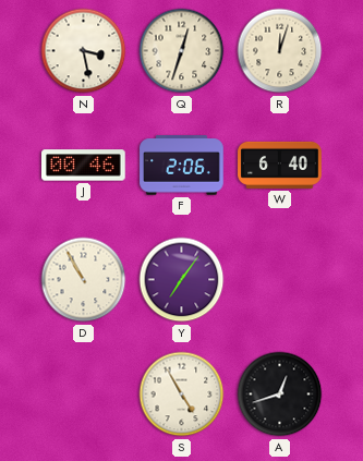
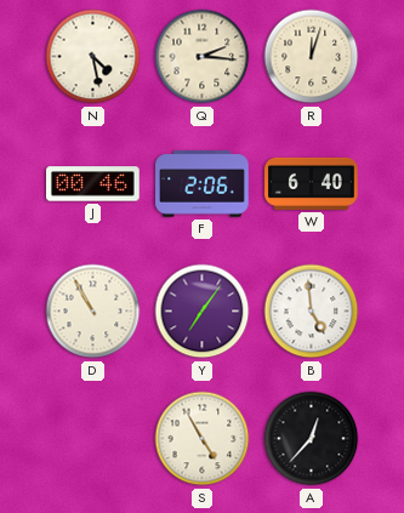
N: 3:28 -> 4:28
Q: 12:33 -> 2:16
B: none -> 4:59
A: 12:42 -> 12:37
